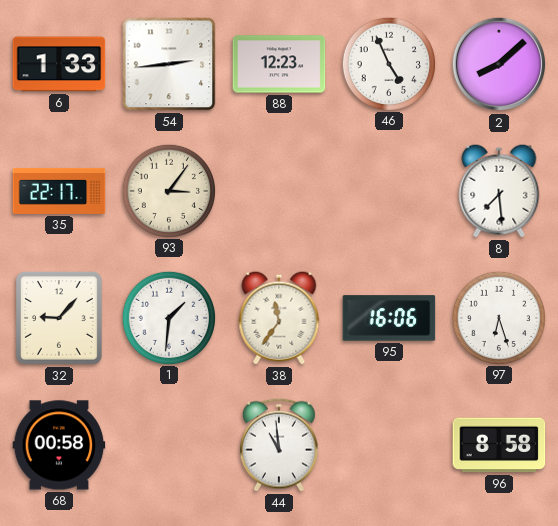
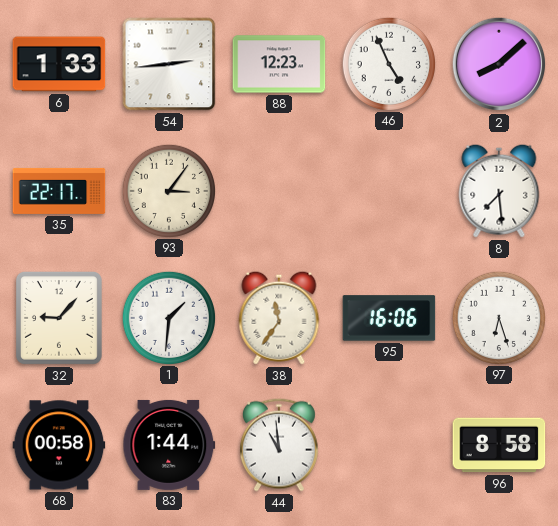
83: none -> 1:44
